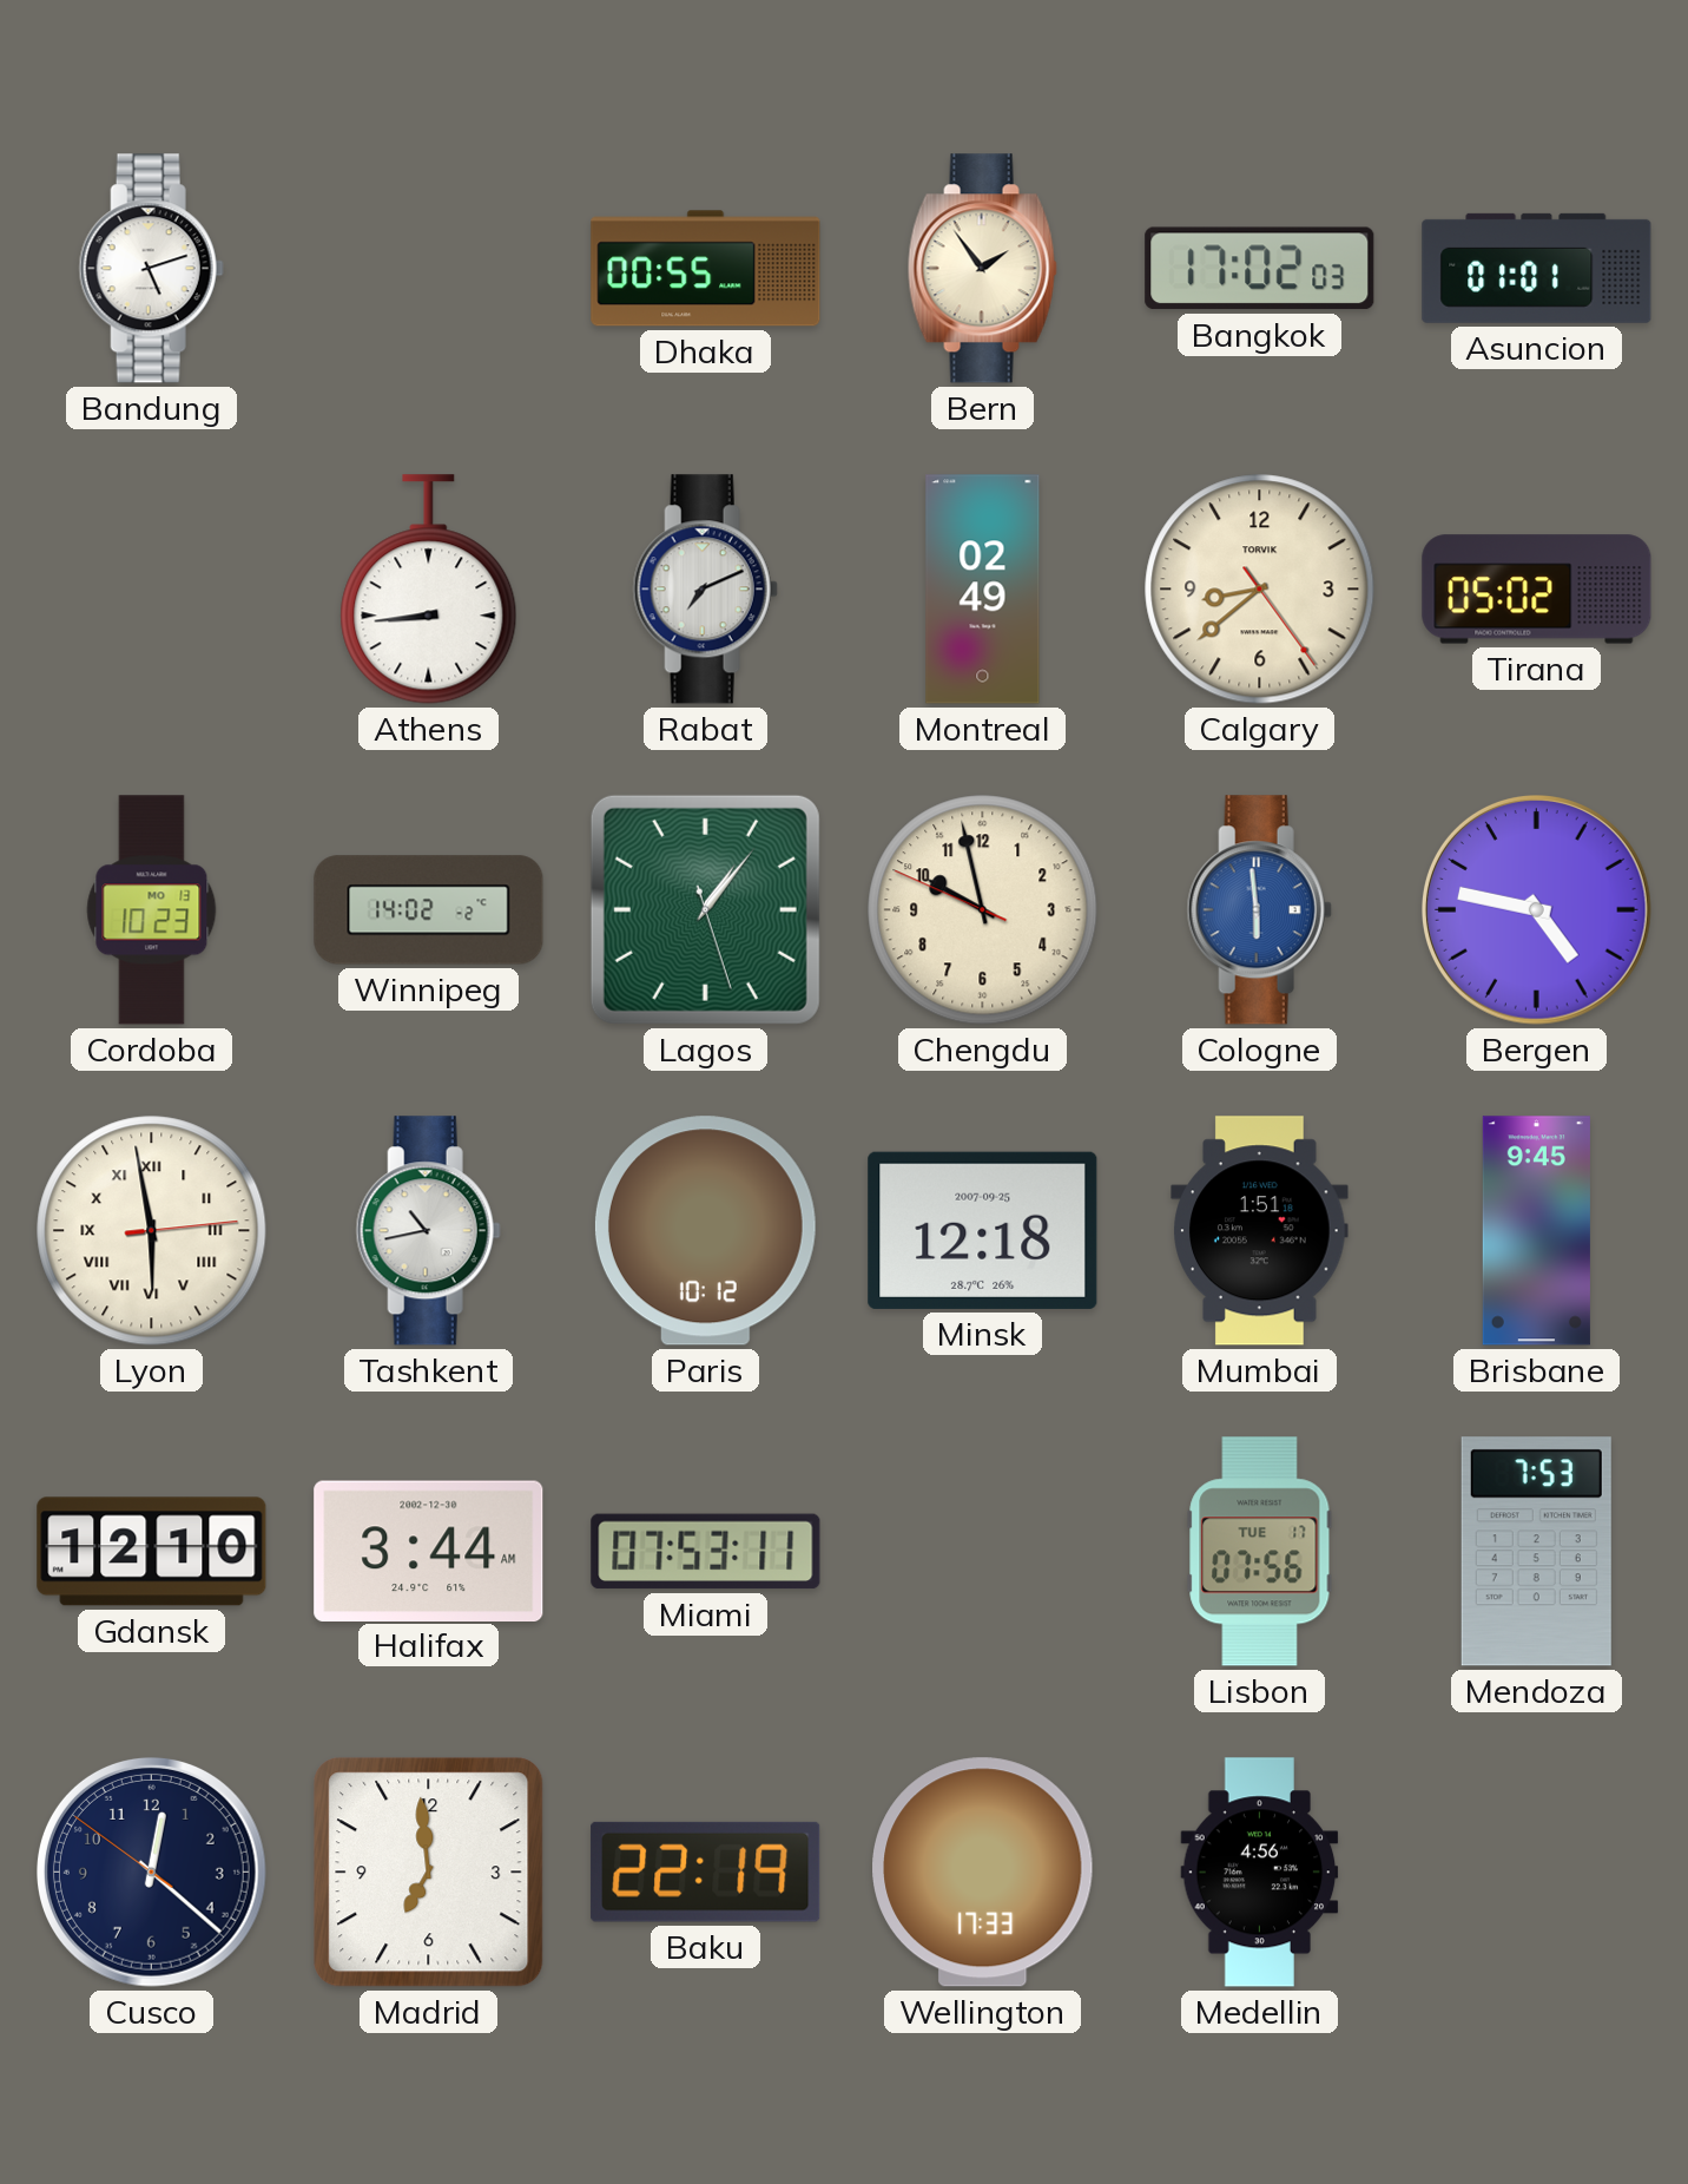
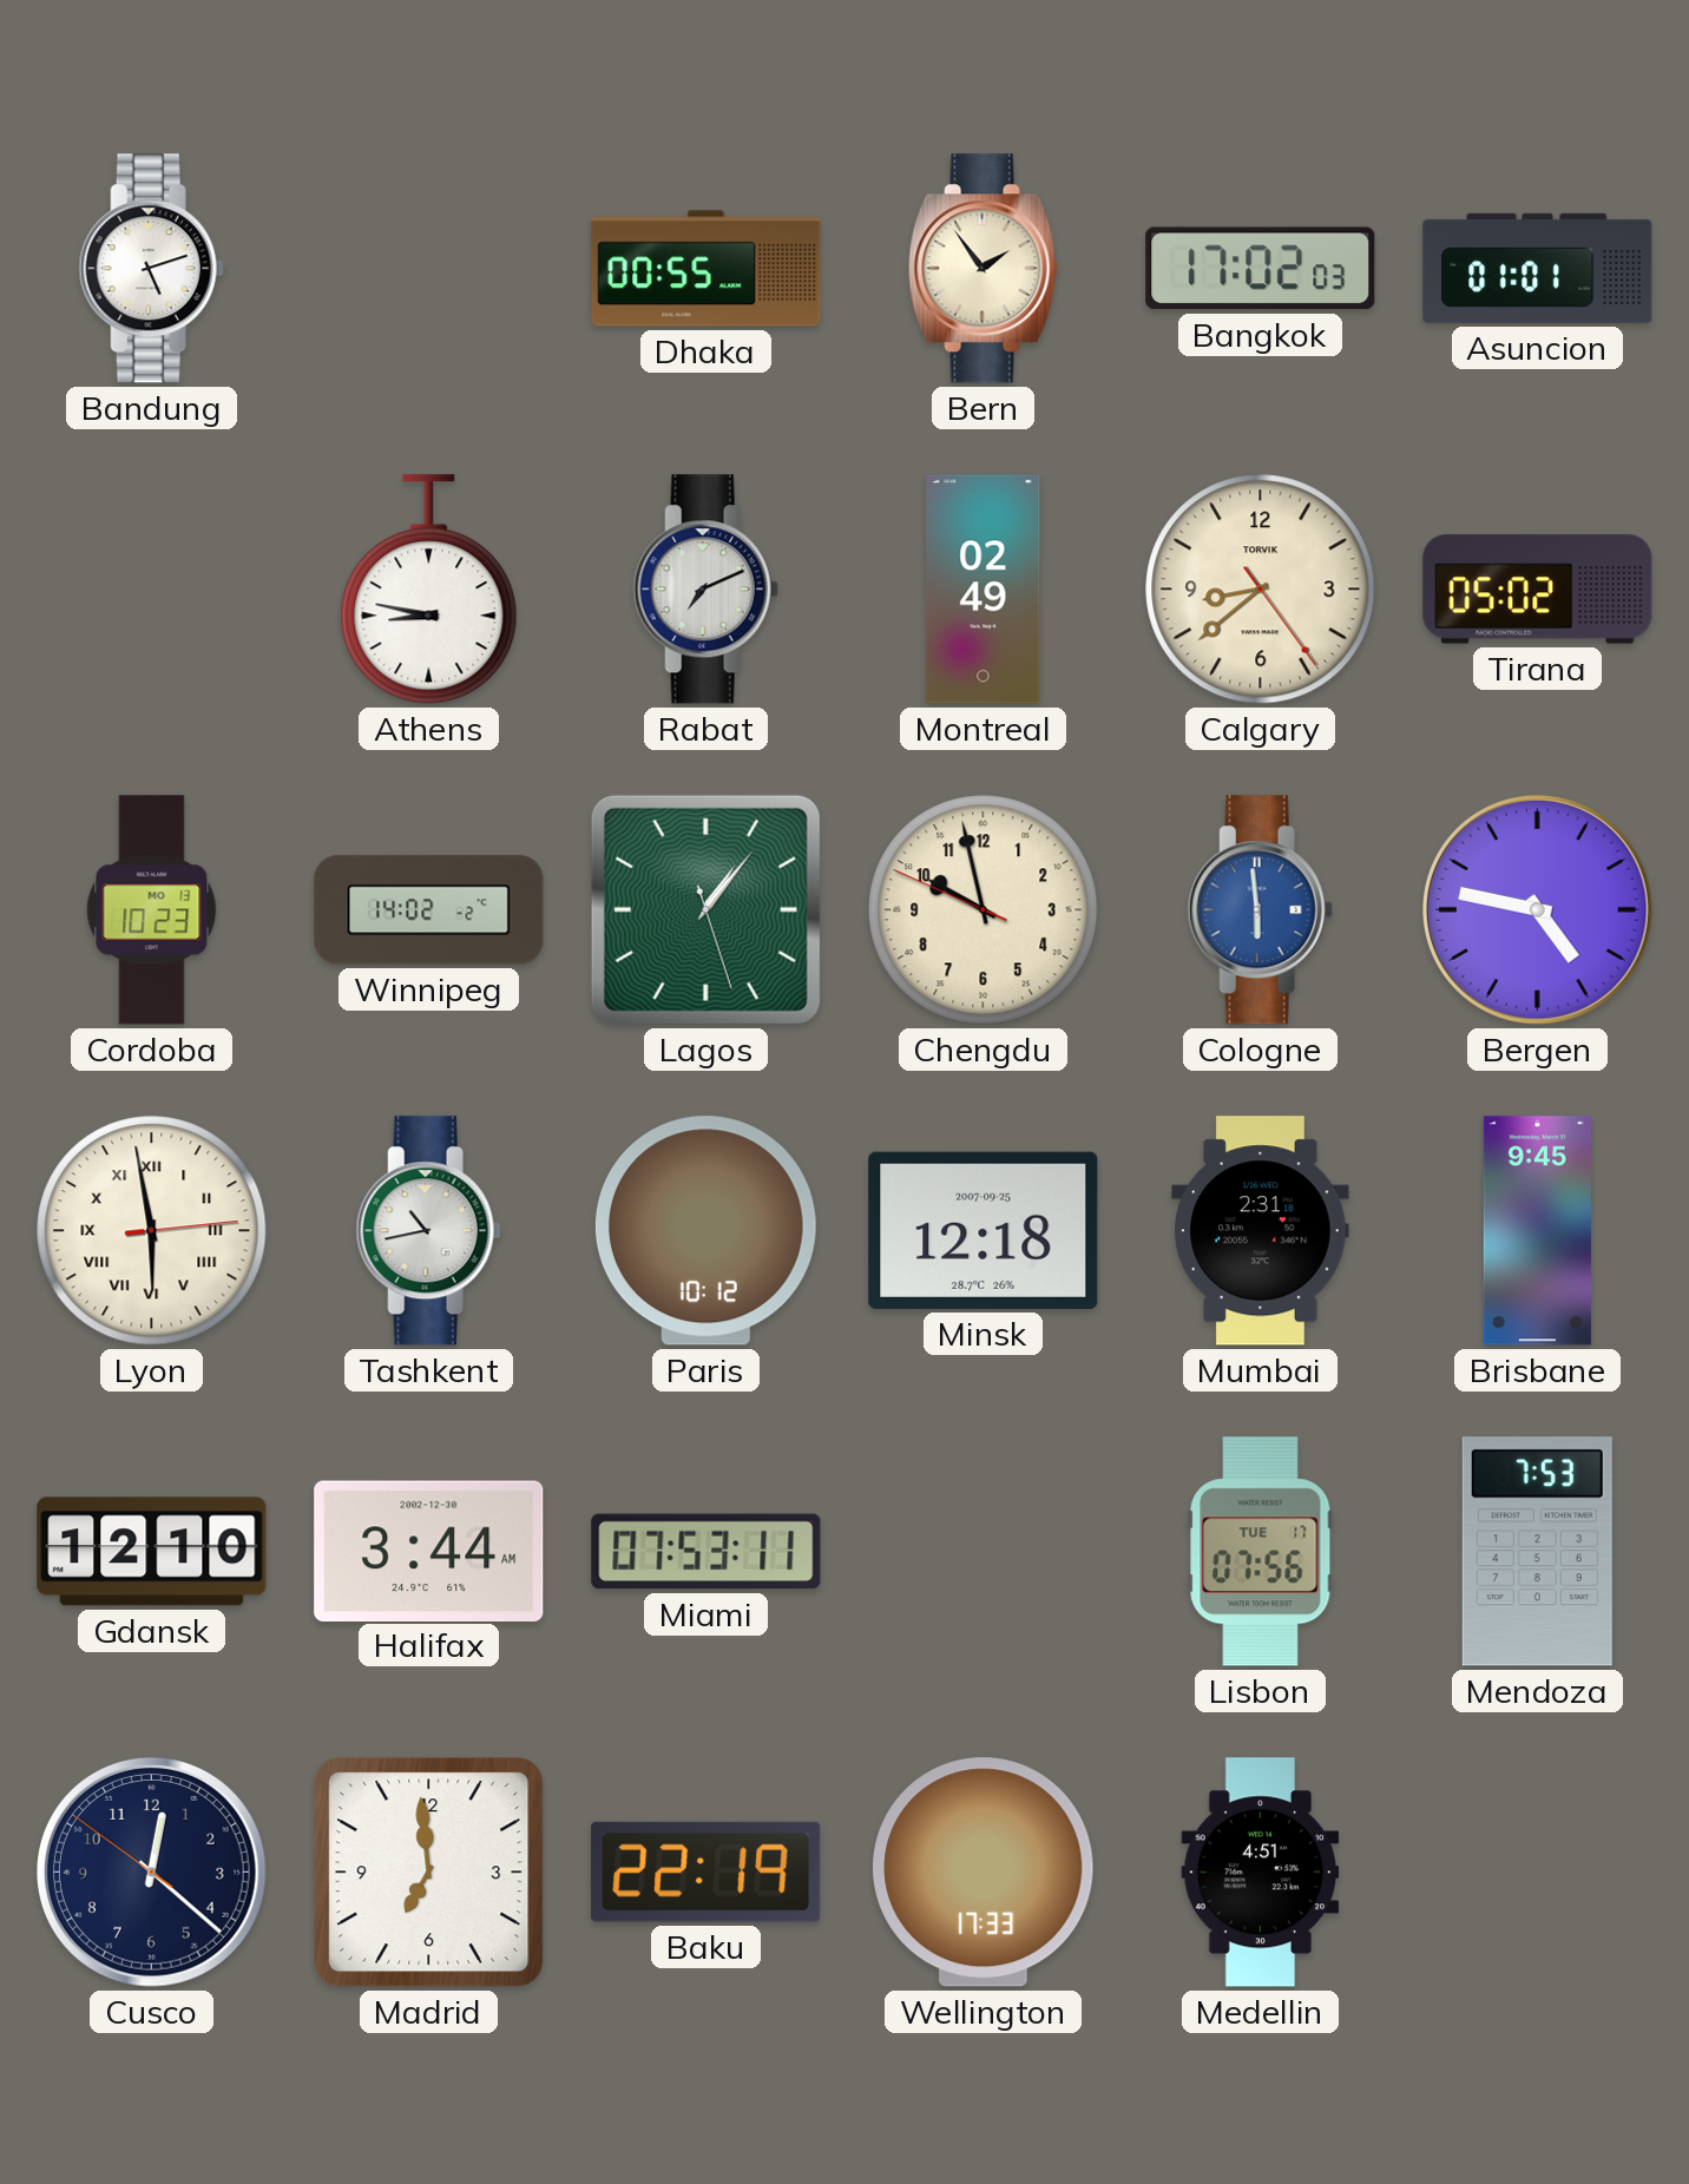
Athens: 8:44 -> 8:47
Mumbai: 1:51 -> 2:31
Medellin: 4:56 -> 4:51
